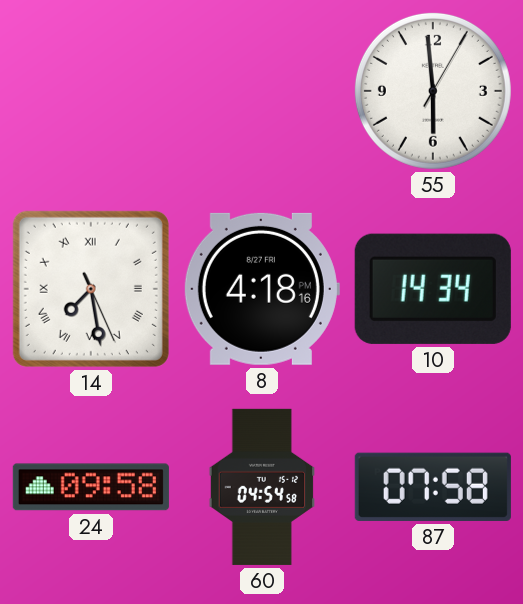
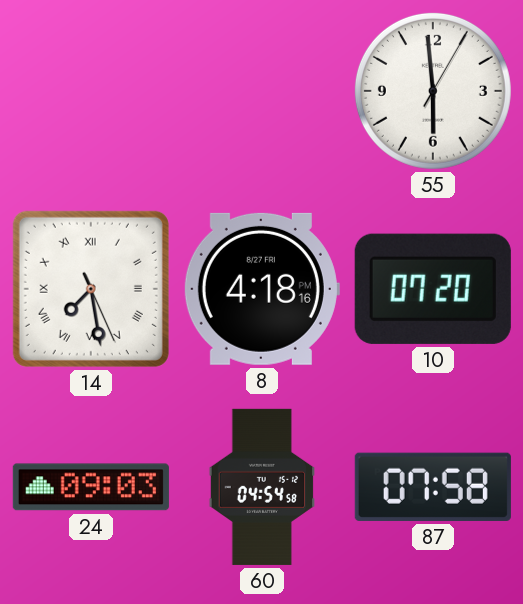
10: 14:34 -> 07:20
24: 09:58 -> 09:03
